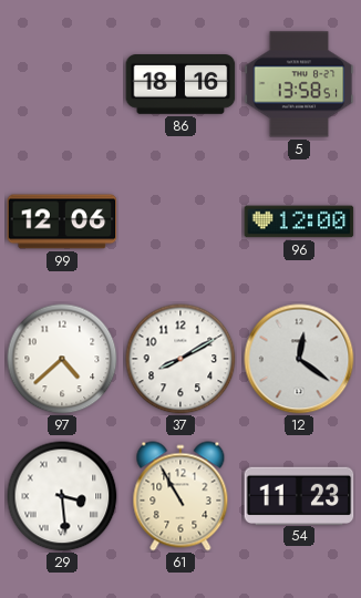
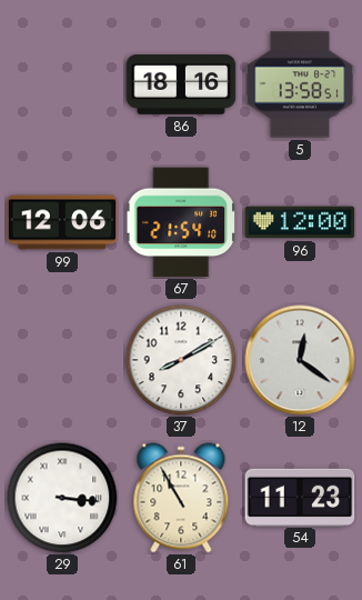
67: none -> 21:54
97: 4:38 -> none
29: 3:29 -> 3:16
